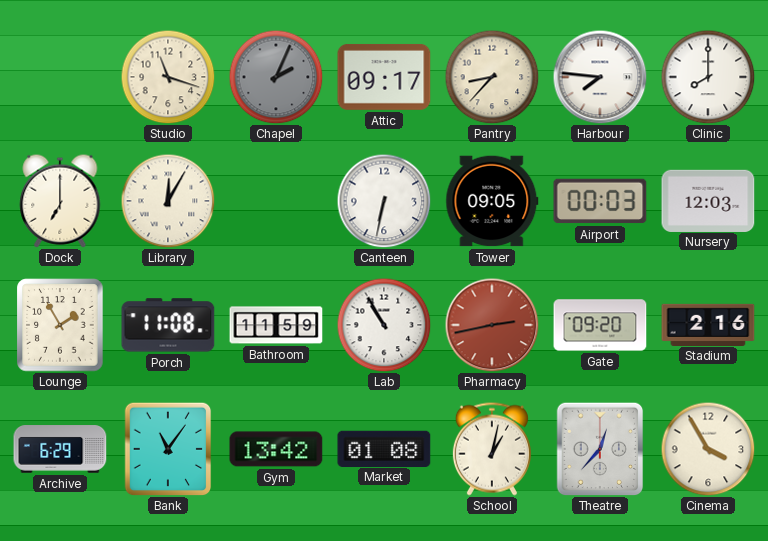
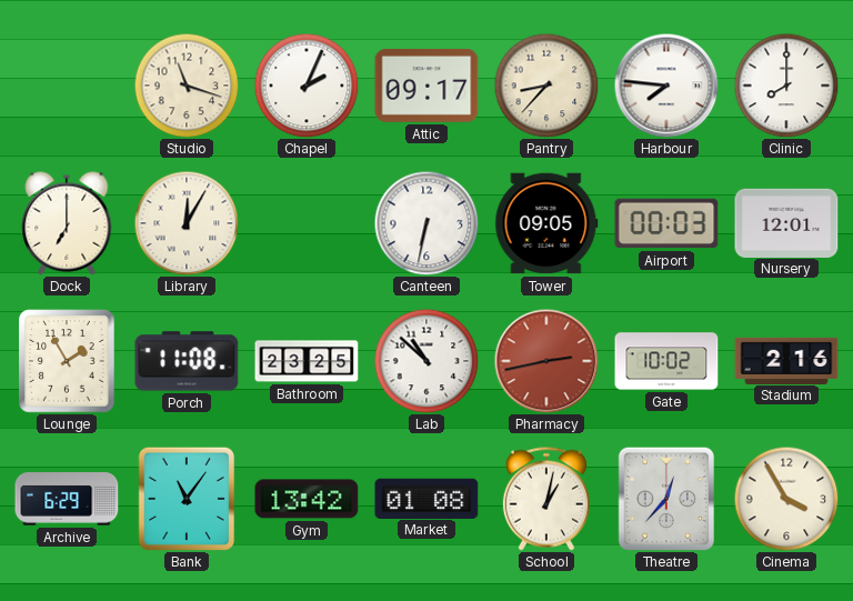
Chapel dial: grey -> white
Nursery: 12:03 -> 12:01
Bathroom: 11:59 -> 23:25
Lab: 10:55 -> 10:52
Gate: 09:20 -> 10:02
